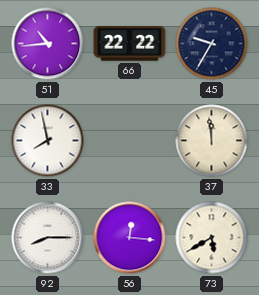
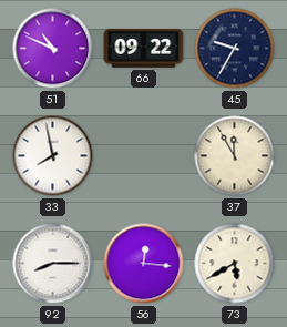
51: 10:44 -> 10:49
66: 22:22 -> 09:22
37: 11:59 -> 11:55
